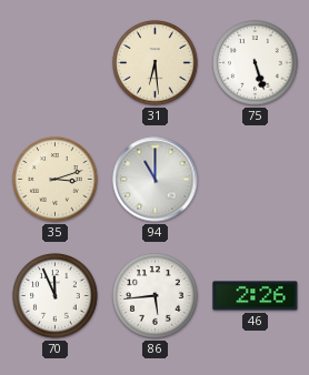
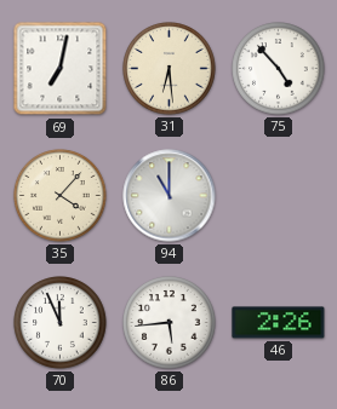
69: none -> 7:02
75: 5:27 -> 4:53
35: 3:12 -> 4:07
